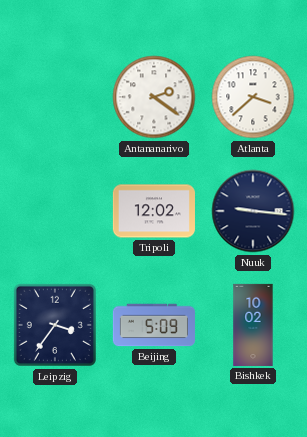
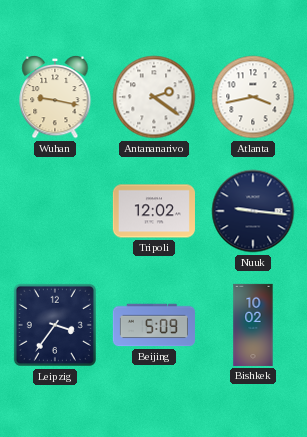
Wuhan: none -> 9:17
Atlanta: 3:38 -> 3:43
